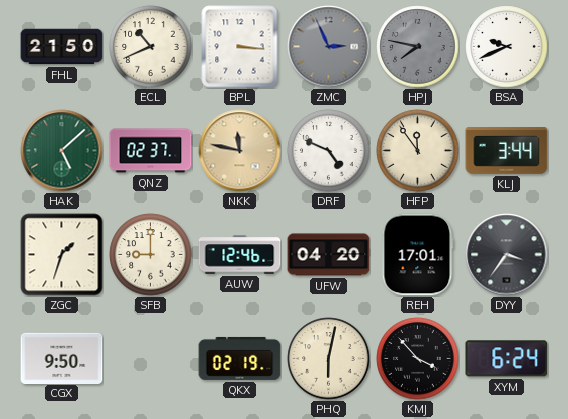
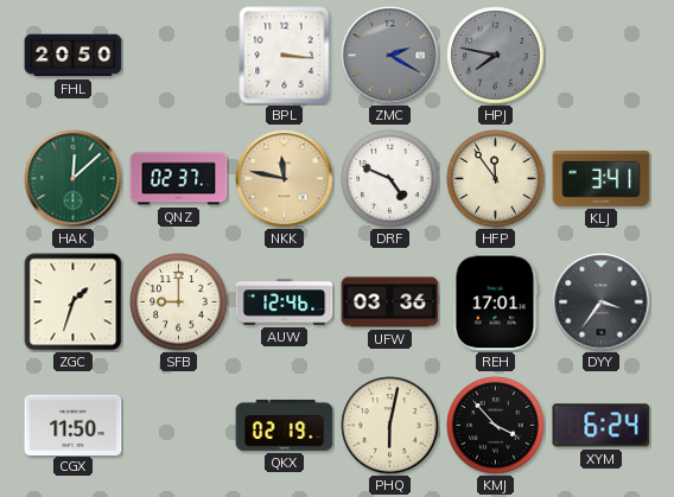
FHL: 21:50 -> 20:50
ECL: 10:41 -> none
ZMC: 2:56 -> 2:20
BSA: 9:41 -> none
HAK: 5:08 -> 12:08
KLJ: 3:44 -> 3:41
UFW: 04:20 -> 03:36
CGX: 9:50 -> 11:50
